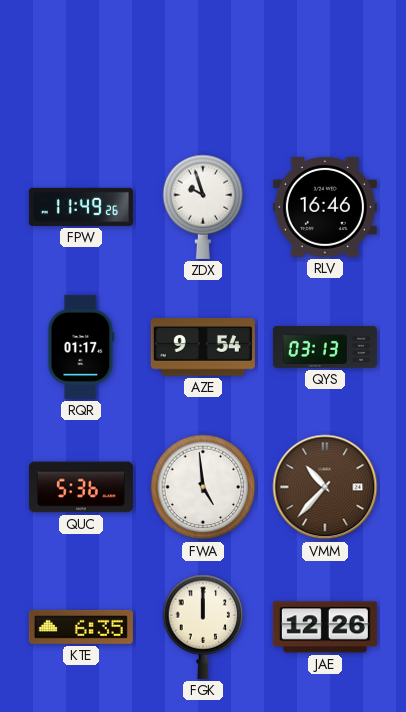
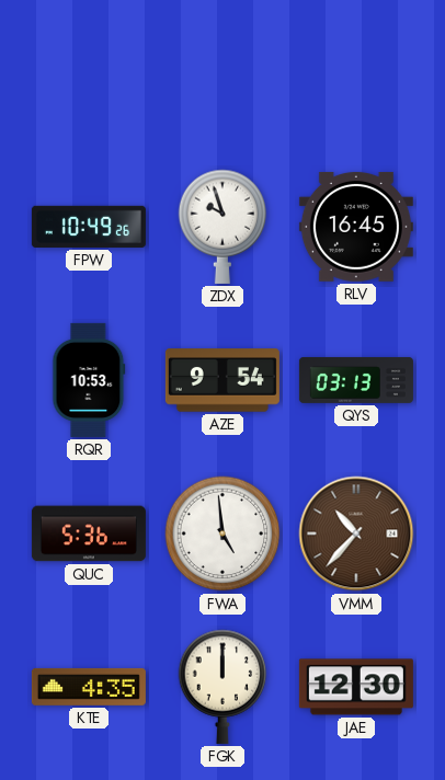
FPW: 11:49 -> 10:49
RLV: 16:46 -> 16:45
RQR: 01:17 -> 10:53
KTE: 6:35 -> 4:35
JAE: 12:26 -> 12:30
